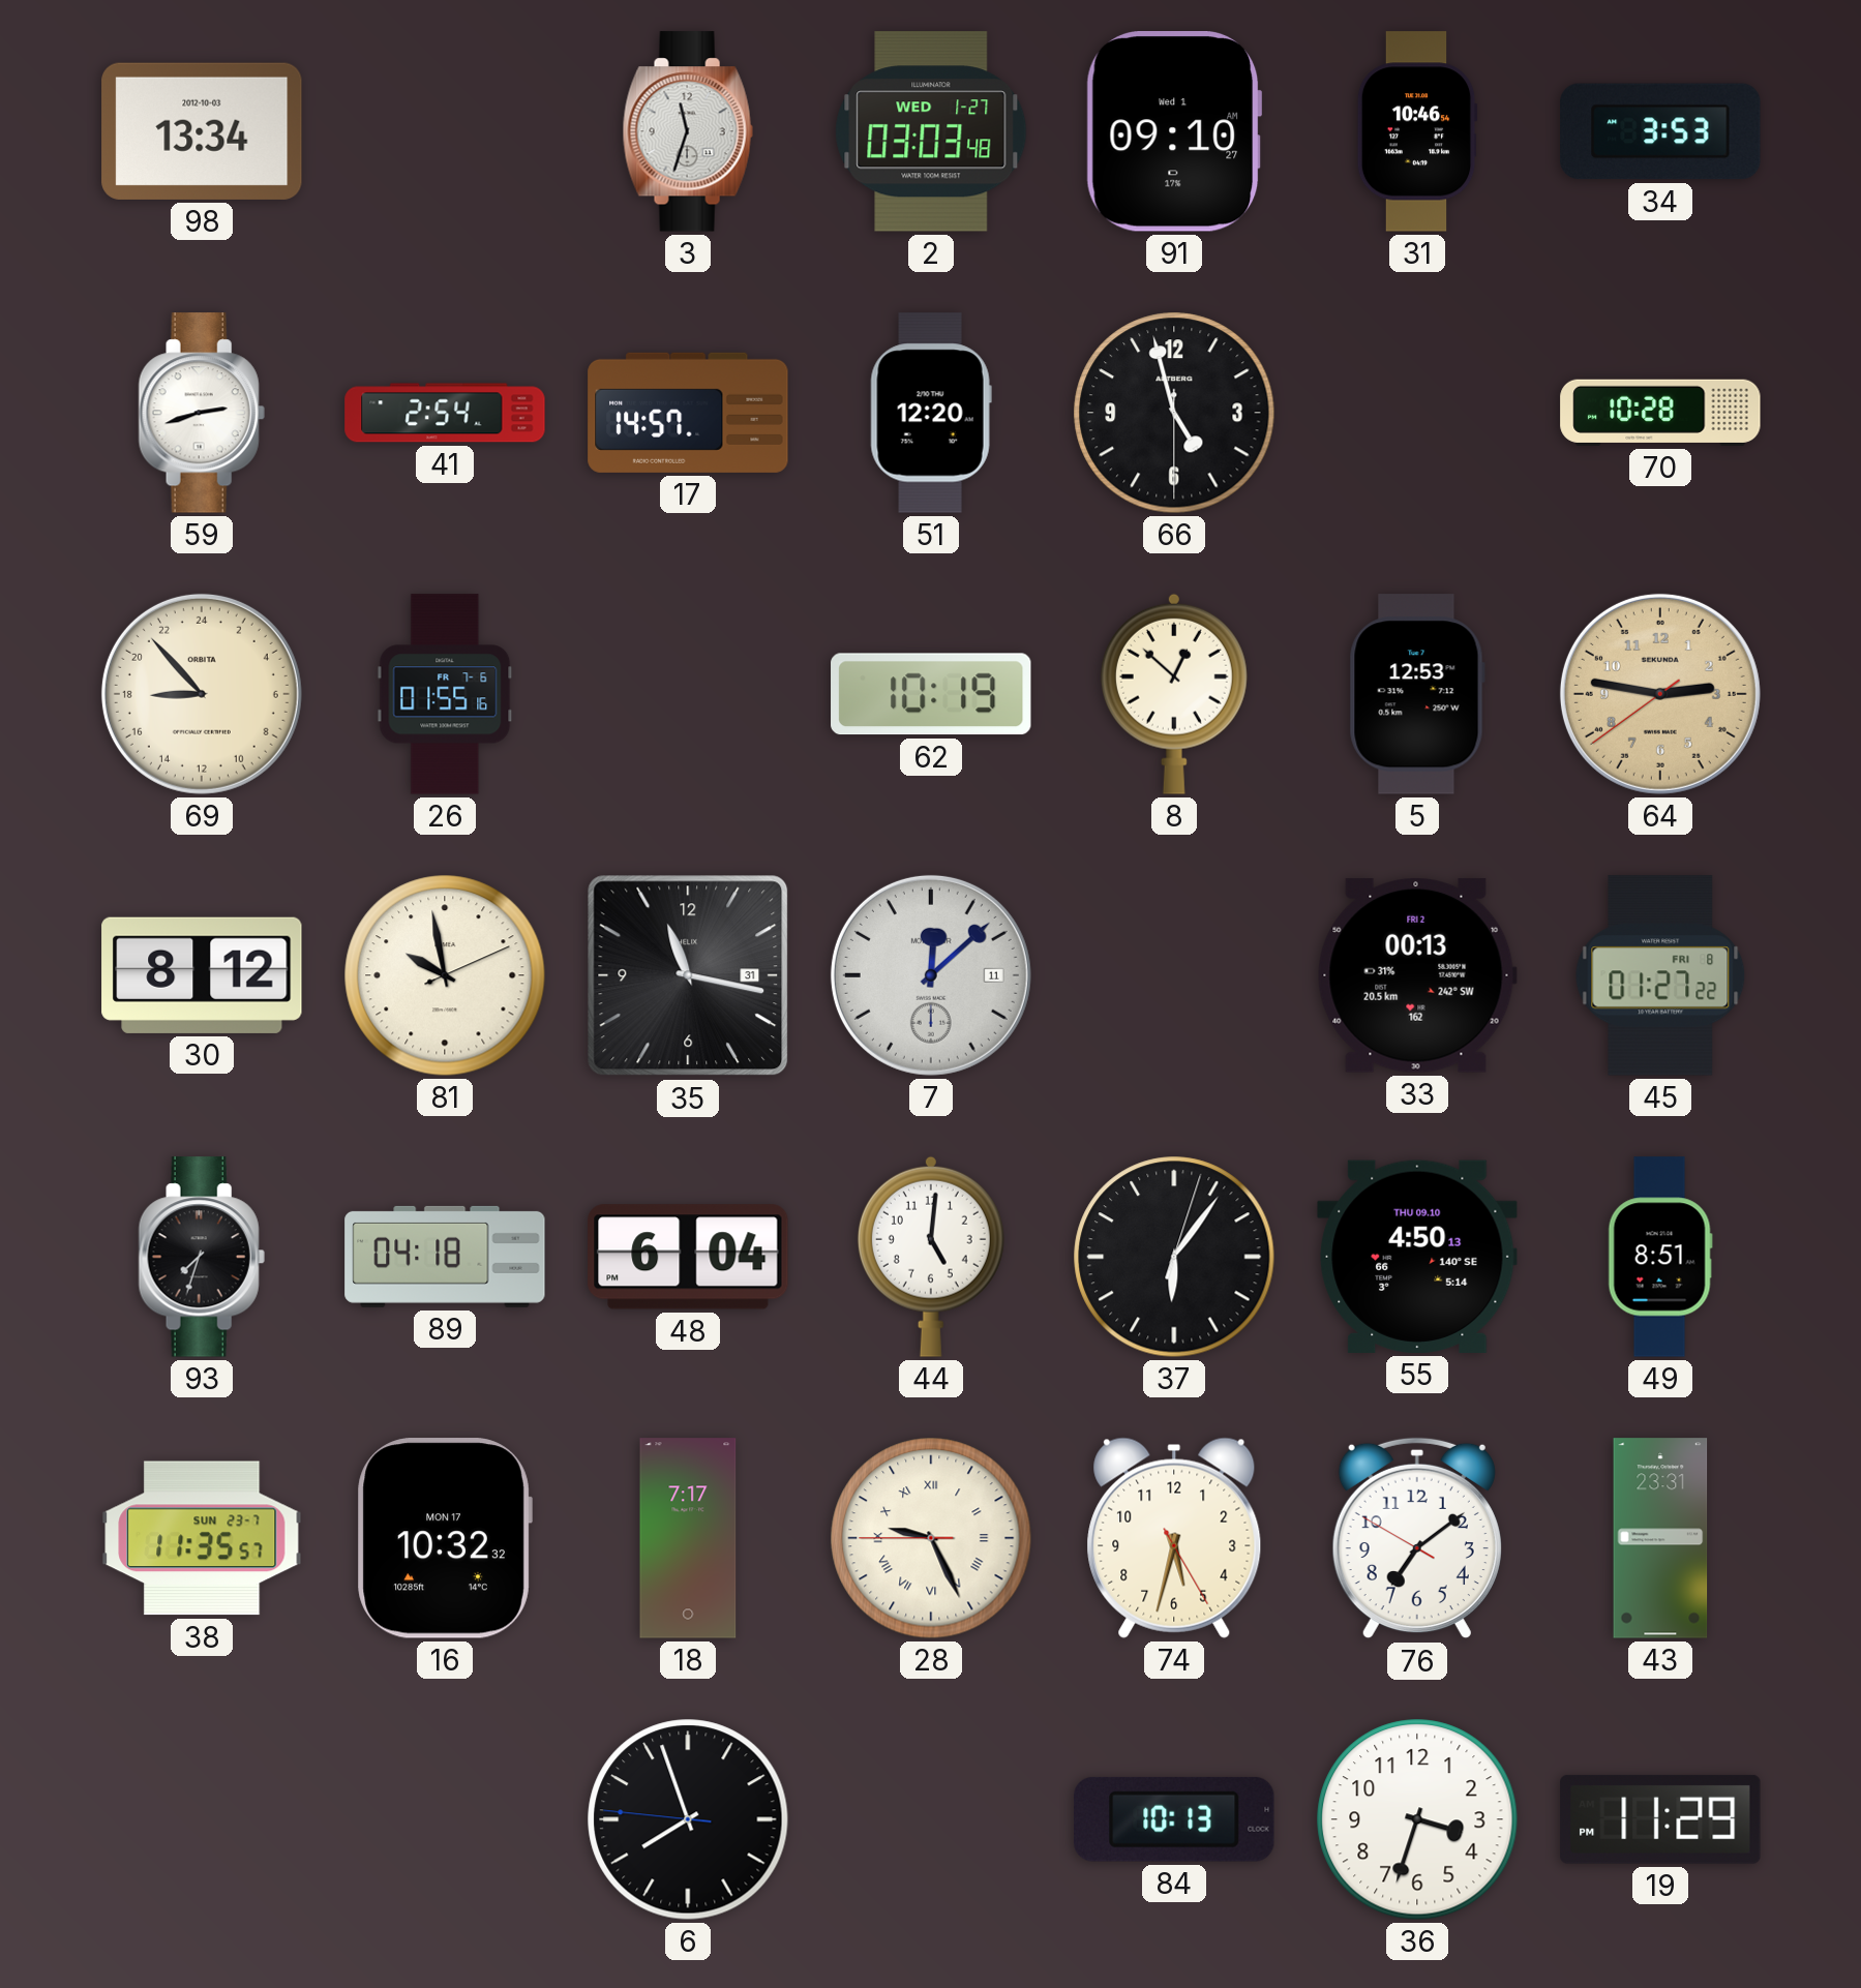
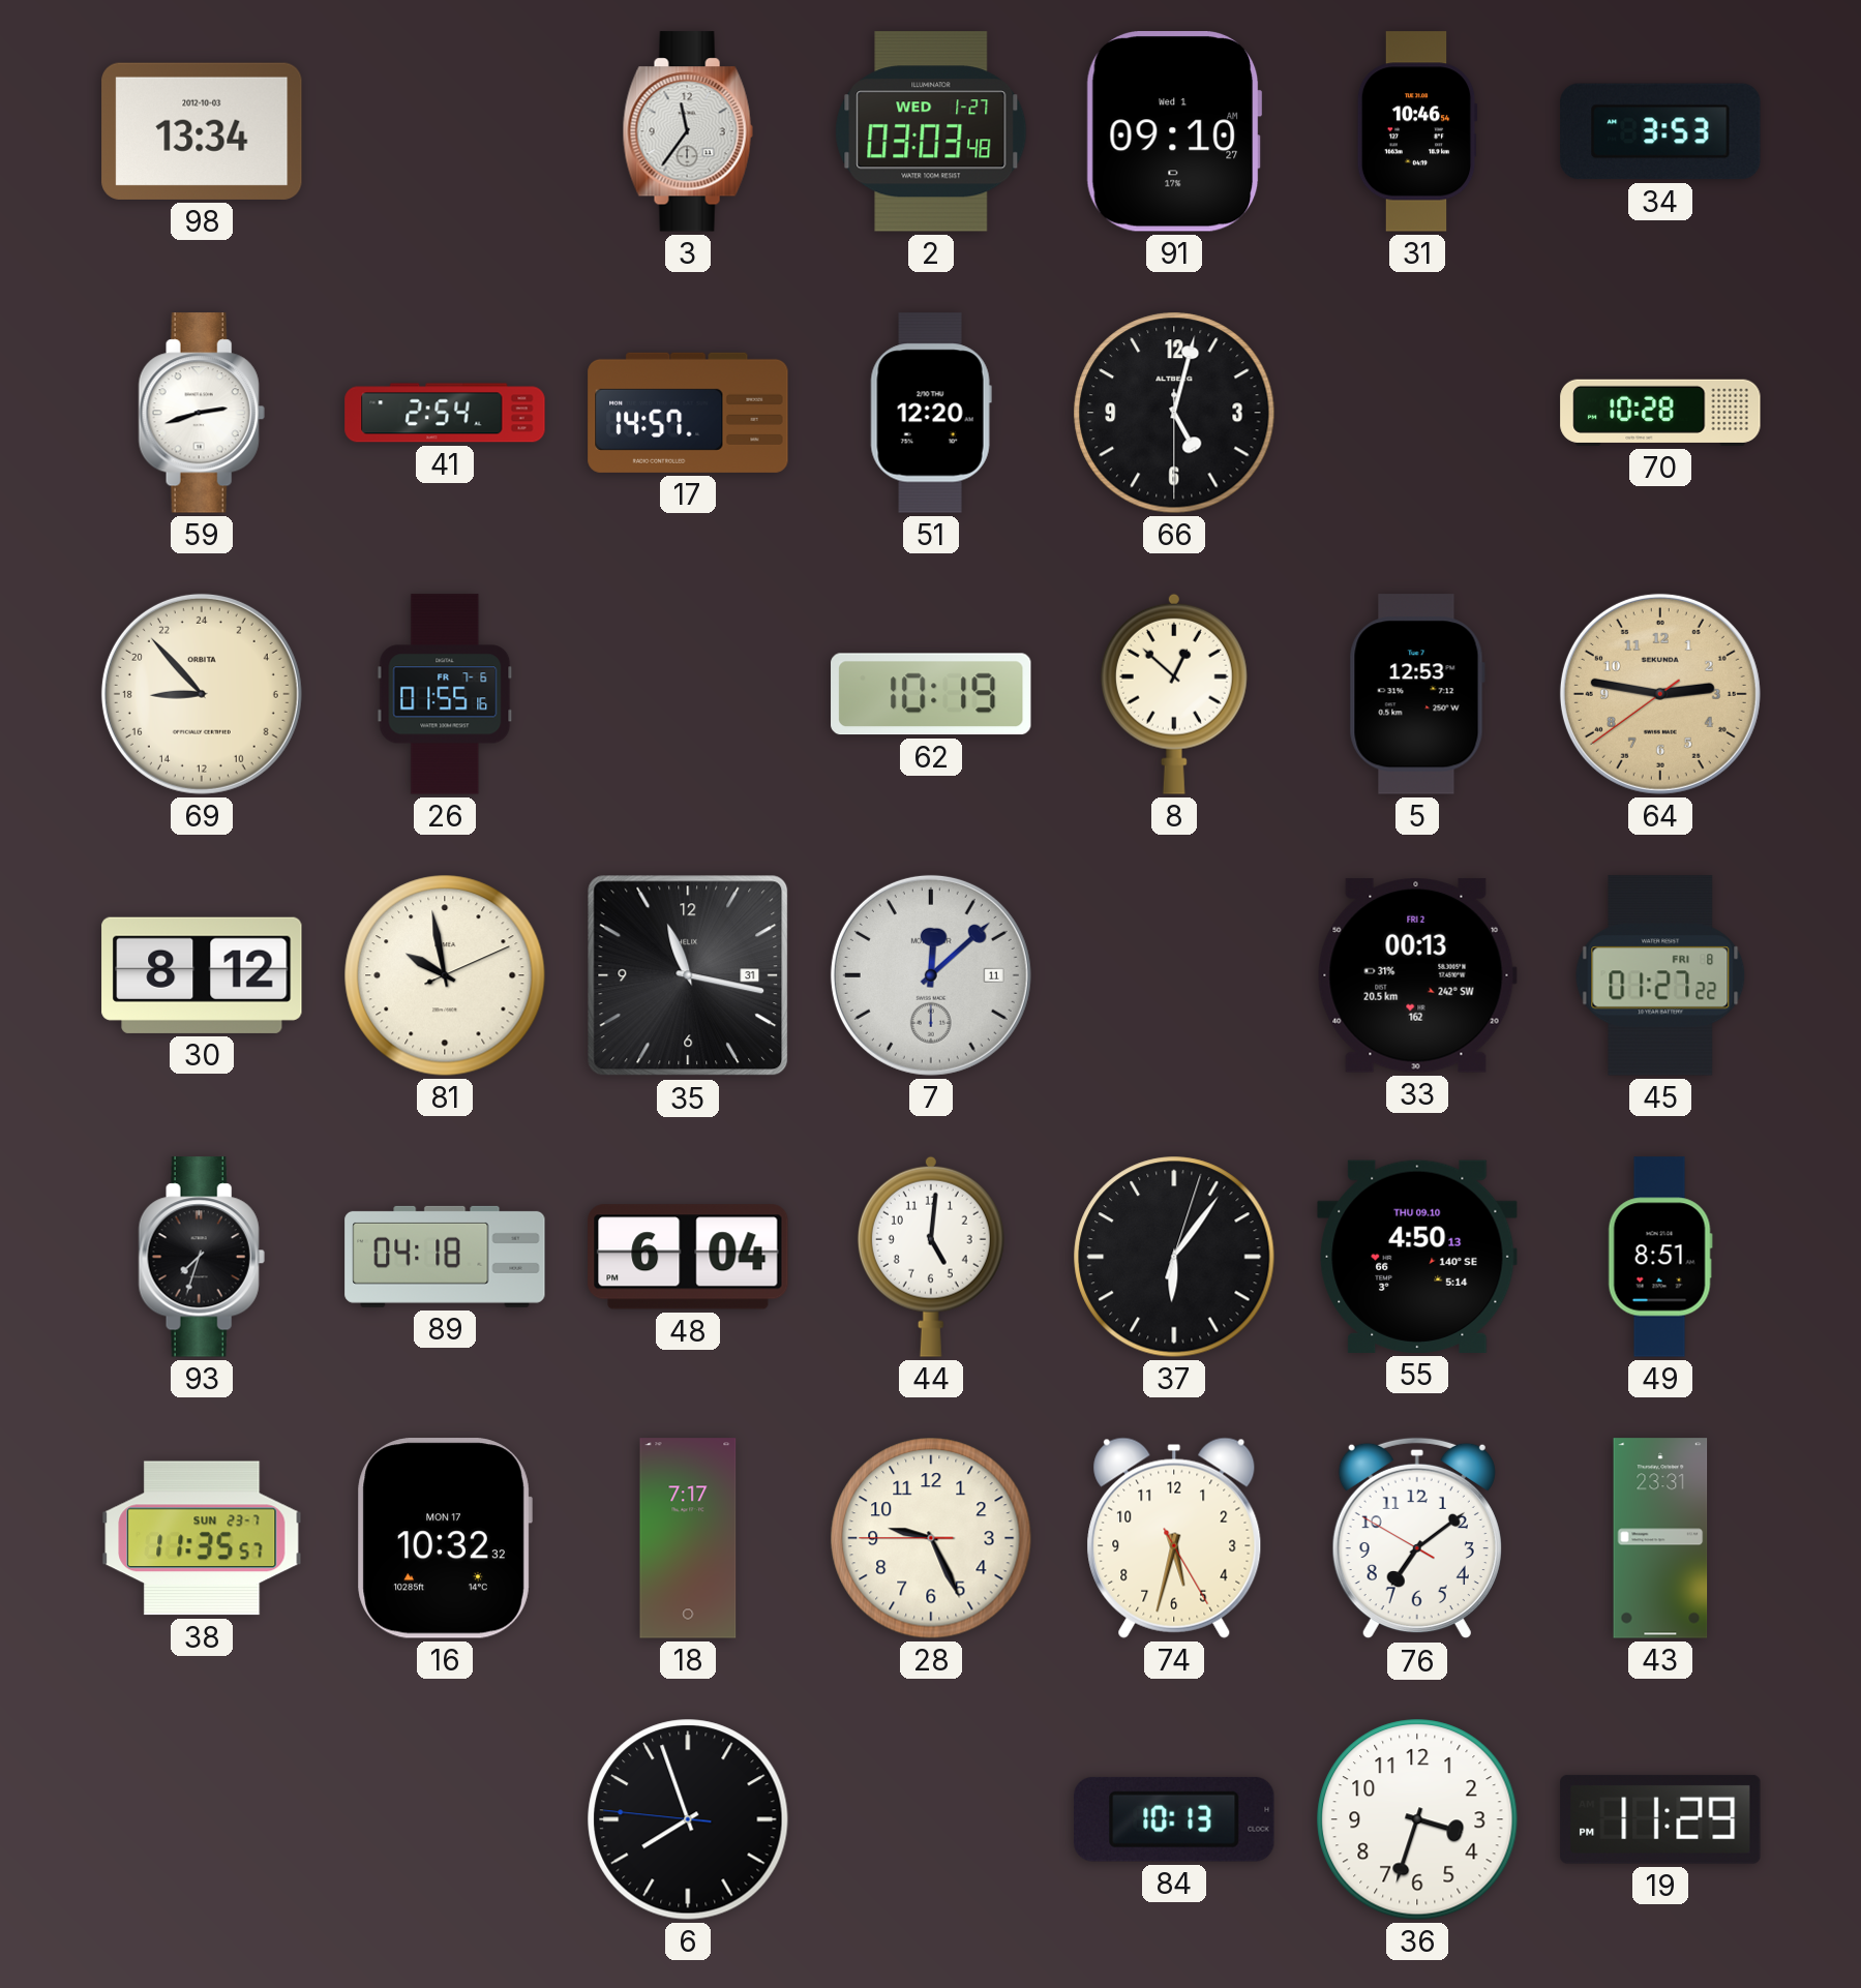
3: 11:33 -> 11:36
66: 4:57 -> 5:02
28 numerals: Roman -> Arabic
